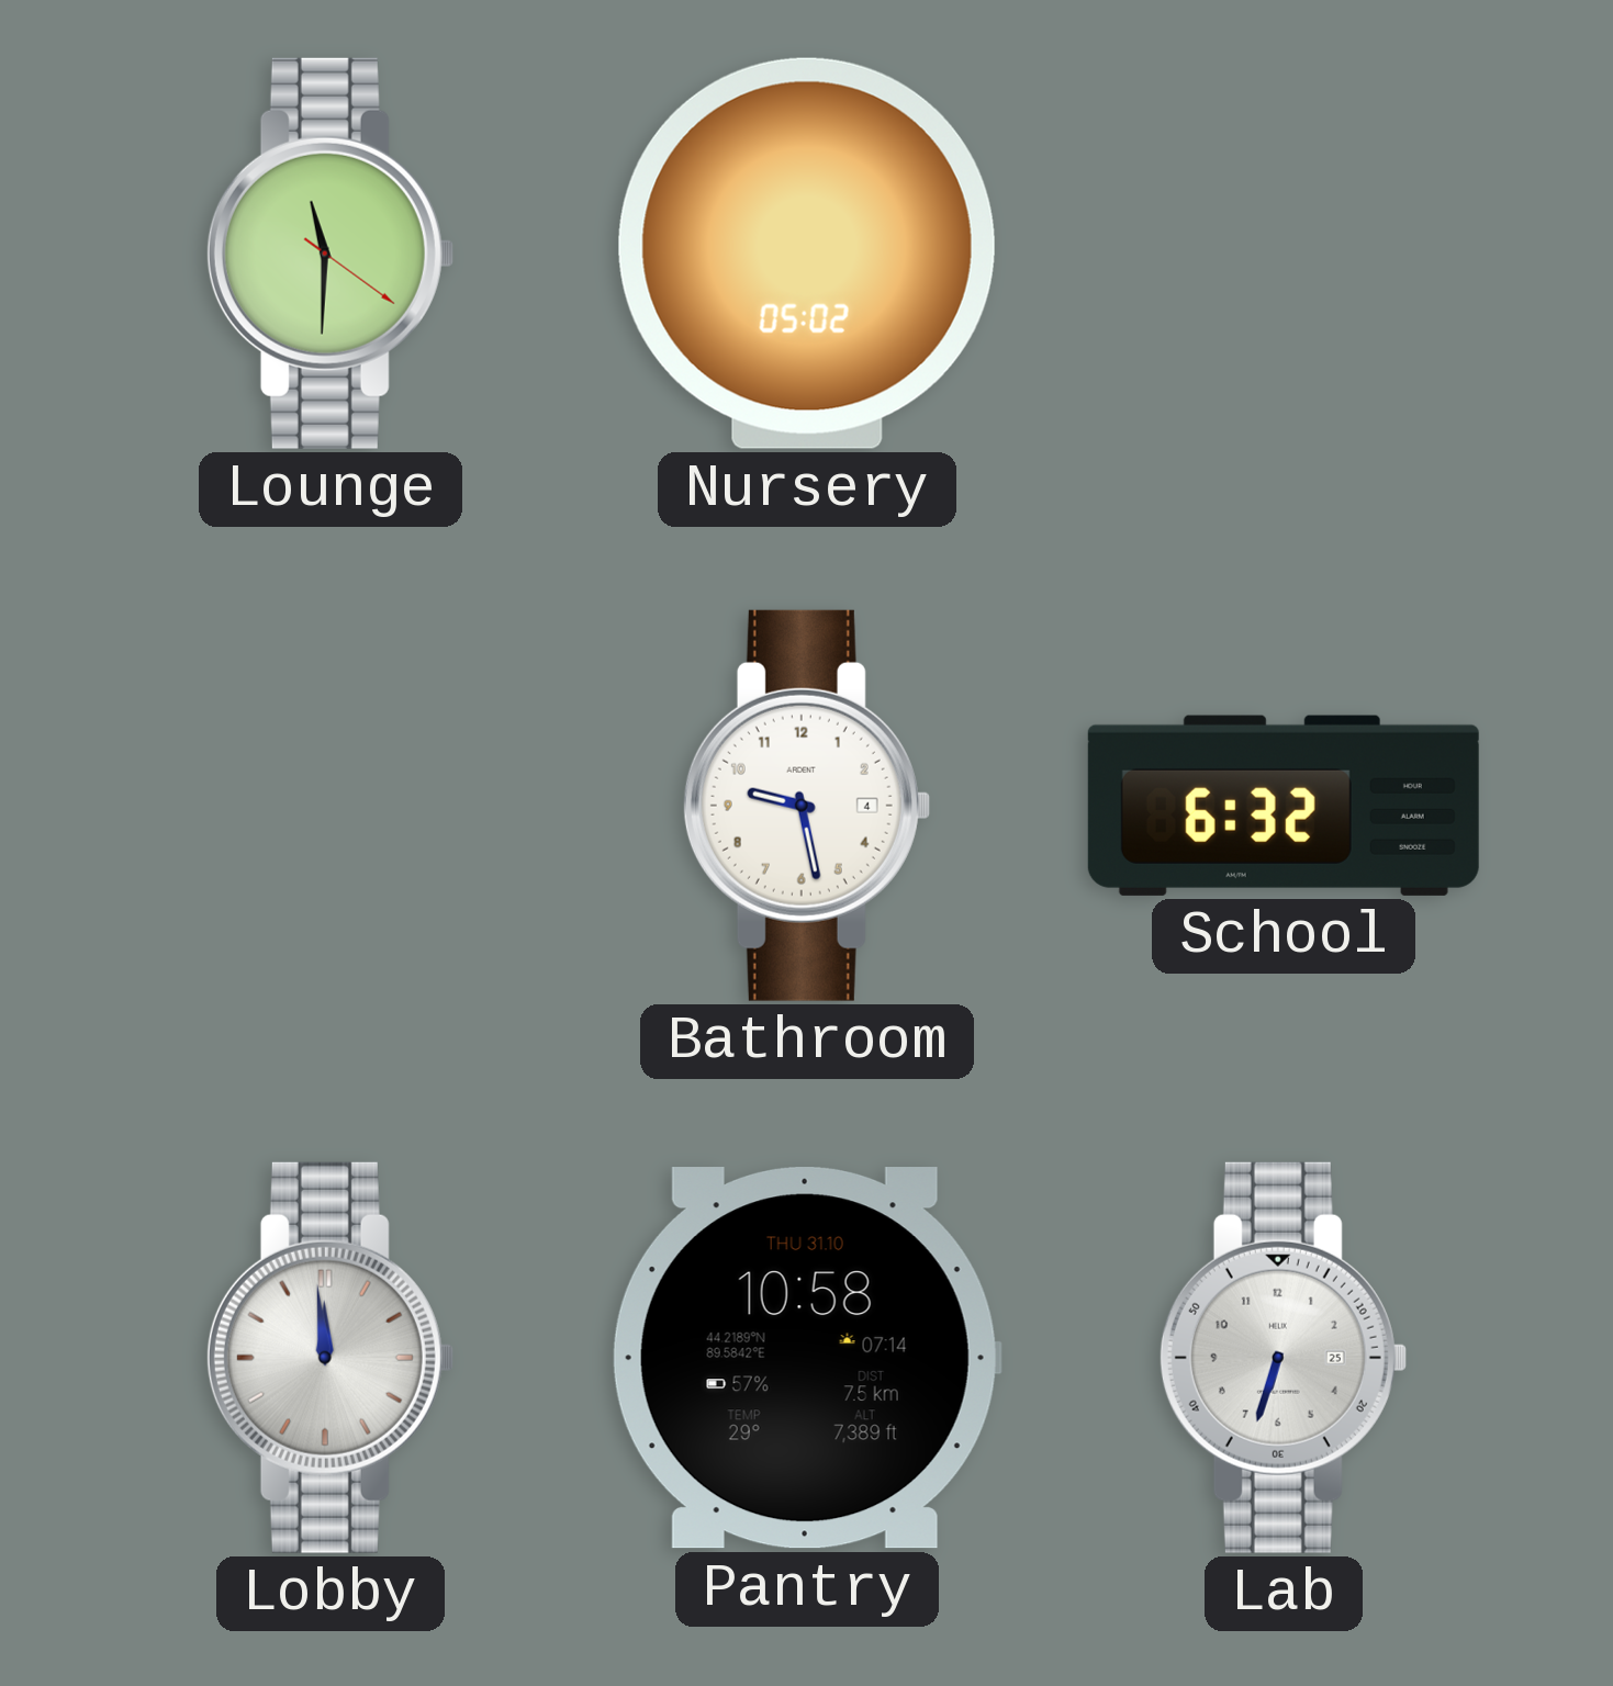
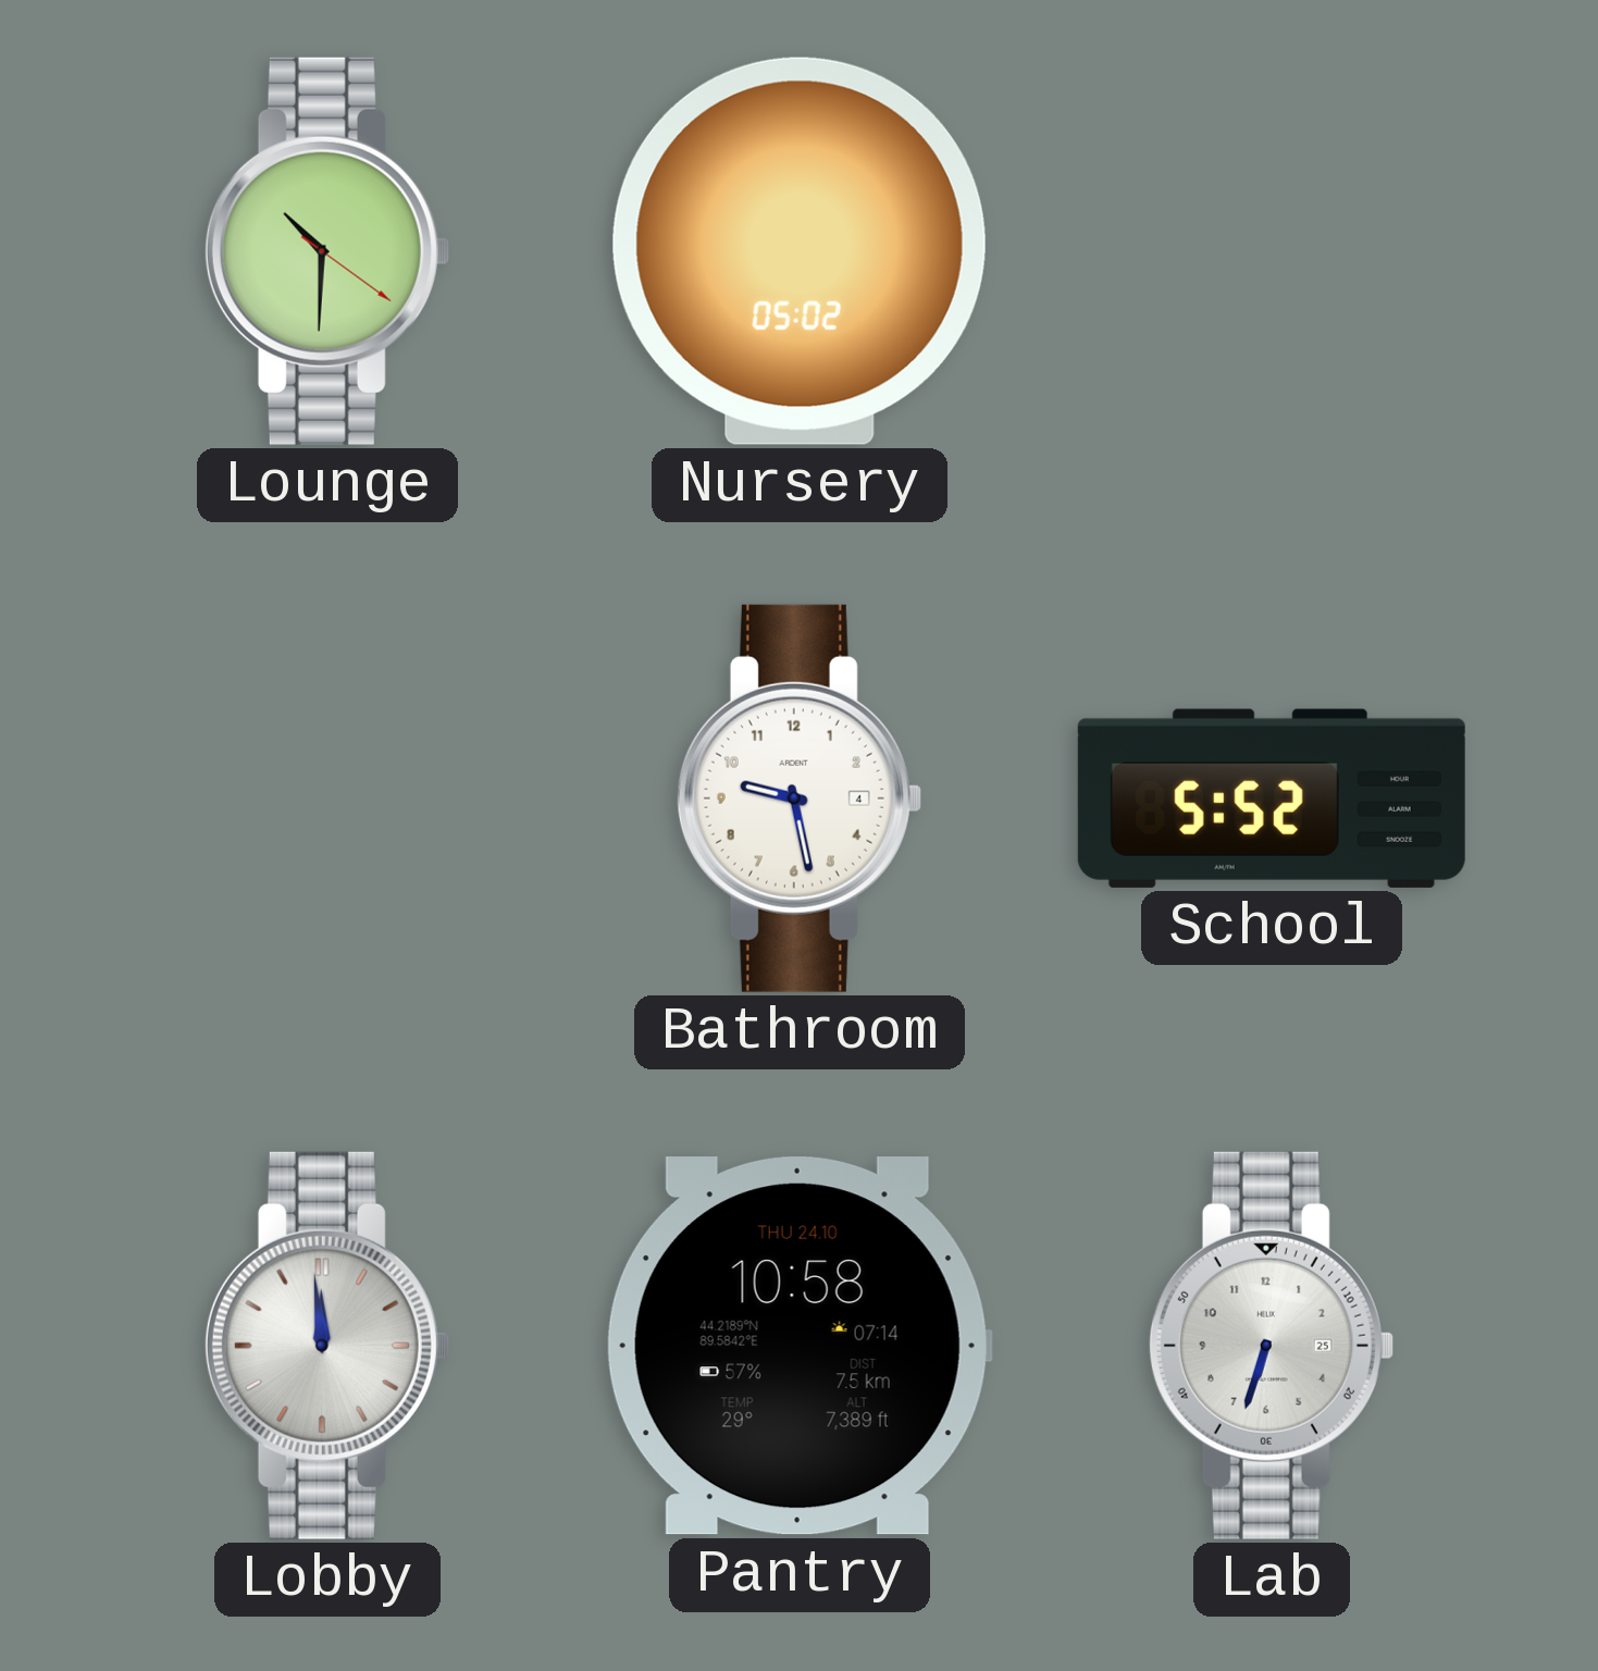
Lounge: 11:30 -> 10:30
School: 6:32 -> 5:52
Pantry date: THU 31.10 -> THU 24.10
